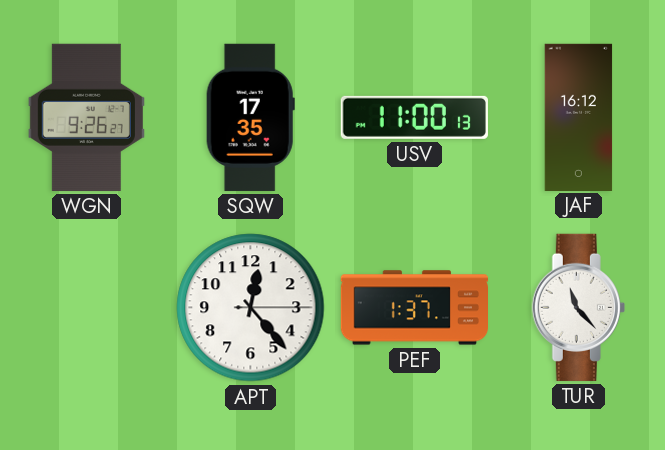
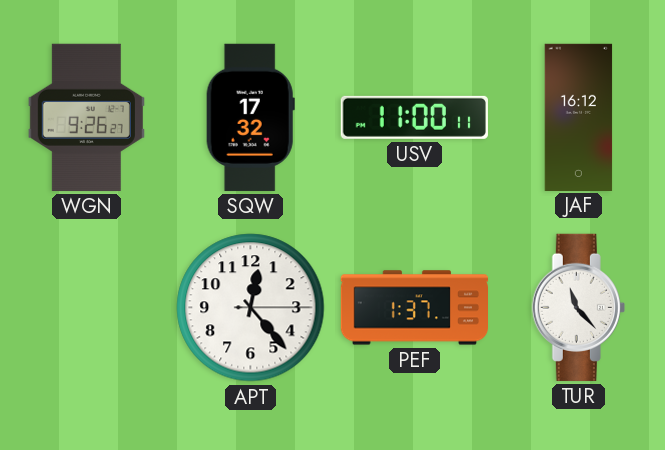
SQW: 17:35 -> 17:32
USV: 11:00:13 -> 11:00:11
